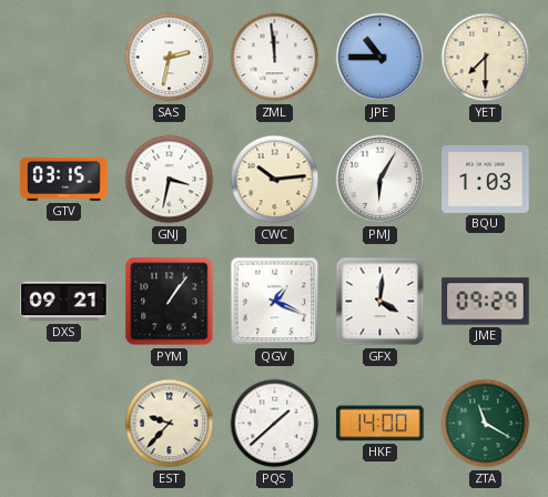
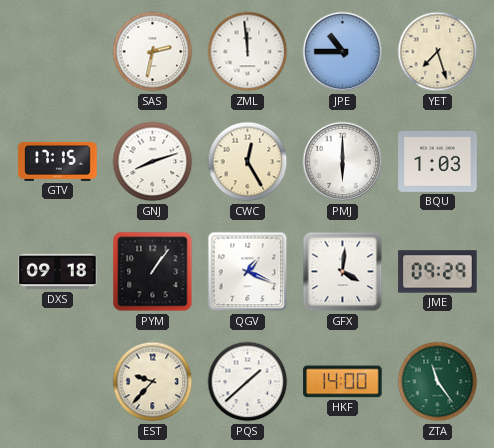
YET: 7:30 -> 7:27
GTV: 03:15 -> 17:15
GNJ: 3:32 -> 8:12
CWC: 10:14 -> 12:25
PMJ: 6:05 -> 6:00
DXS: 09:21 -> 09:18
ZTA: 11:20 -> 11:24
